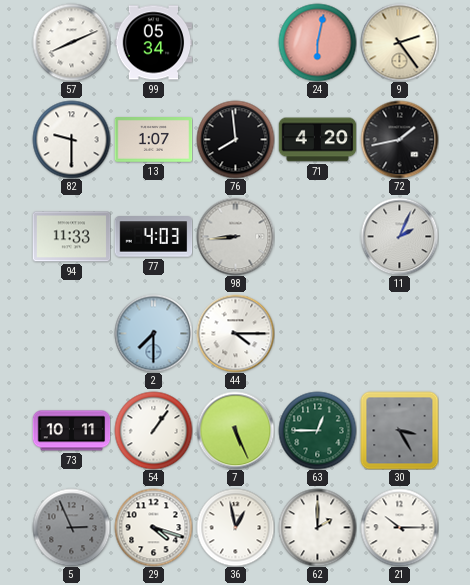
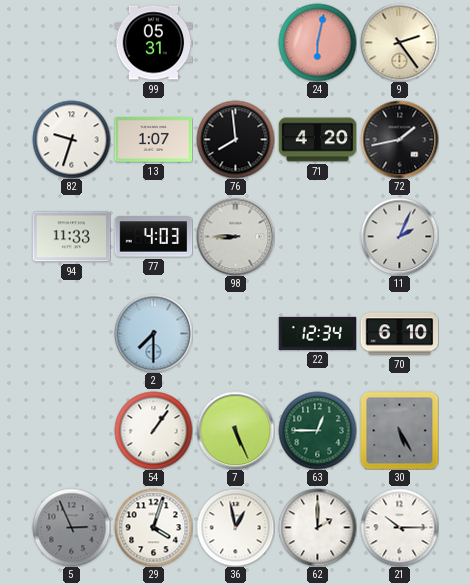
57: 8:11 -> none
99: 05:34 -> 05:31
82: 9:30 -> 9:33
98: 8:44 -> 8:45
44: 4:15 -> none
22: none -> 12:34
70: none -> 6:10
73: 10:11 -> none
30: 3:25 -> 5:25
29: 4:18 -> 4:03
